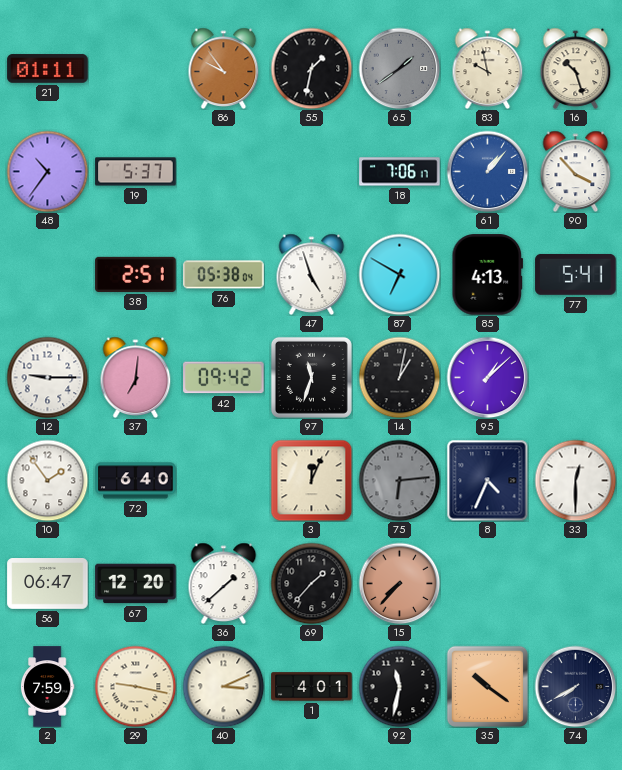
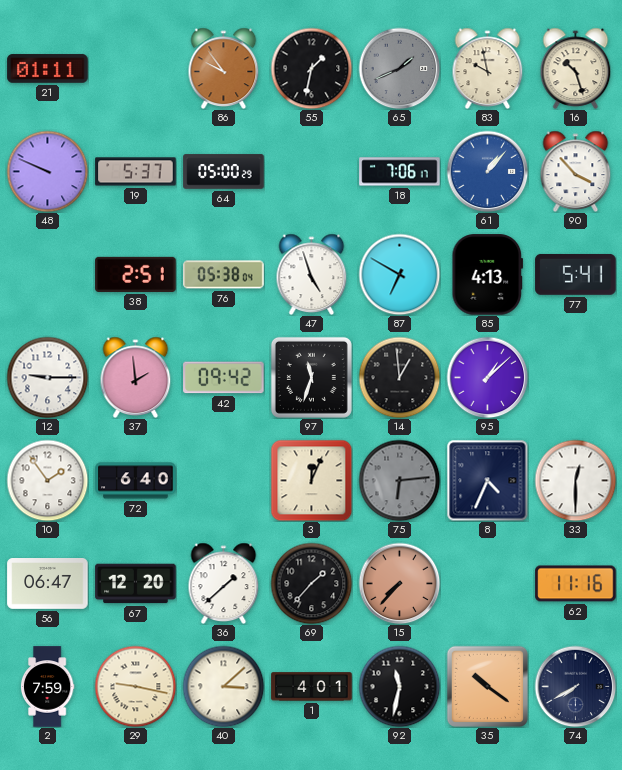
65: 1:39 -> 1:41
48: 10:36 -> 9:49
64: none -> 05:00
37: 7:01 -> 1:59
14: 1:02 -> 12:59
62: none -> 11:16
40: 3:11 -> 3:08
